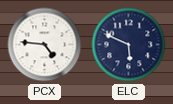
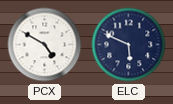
PCX: 4:46 -> 4:50
